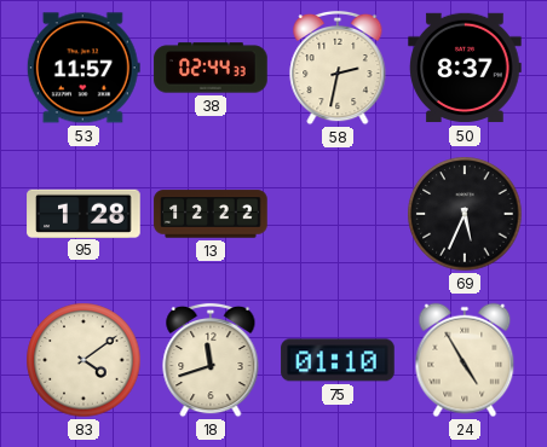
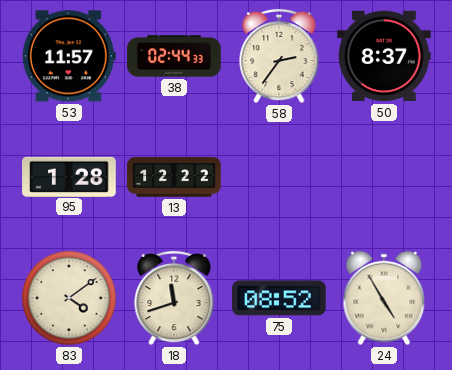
58: 2:32 -> 2:36
69: 5:34 -> none
75: 01:10 -> 08:52
